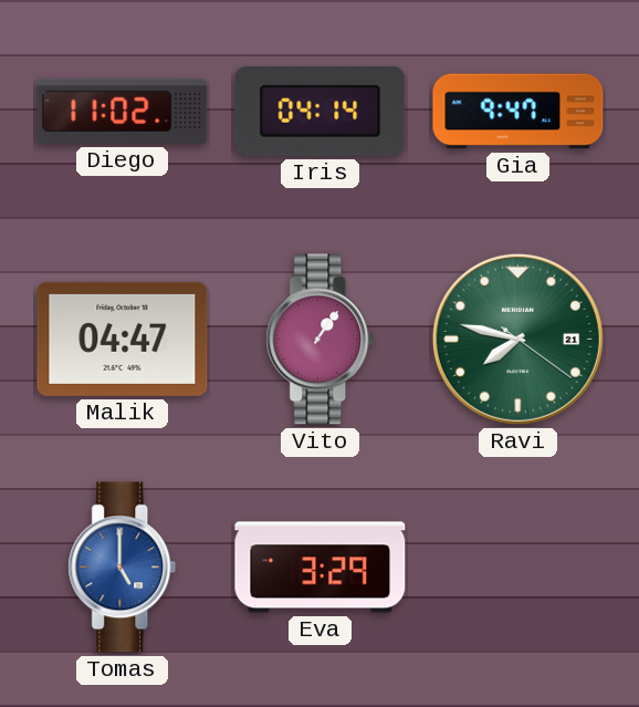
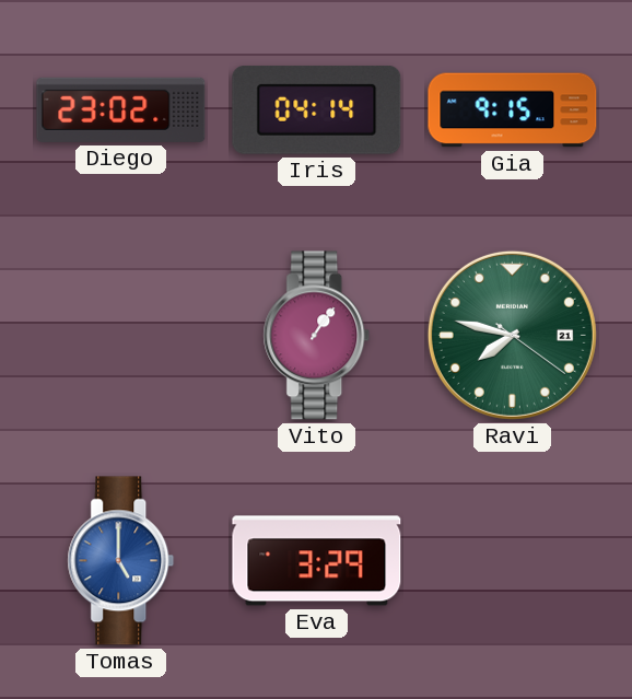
Diego: 11:02 -> 23:02
Gia: 9:47 -> 9:15
Malik: 04:47 -> none
